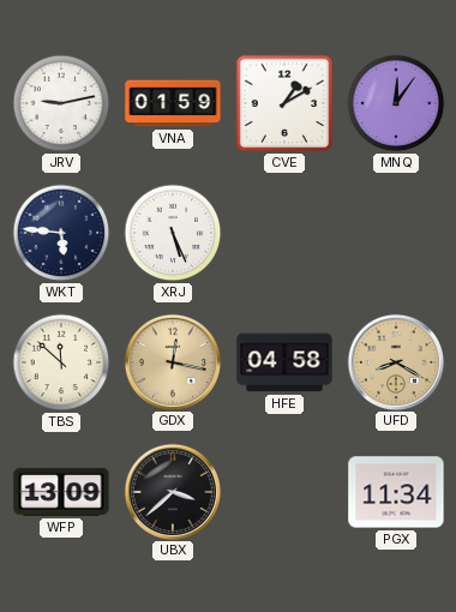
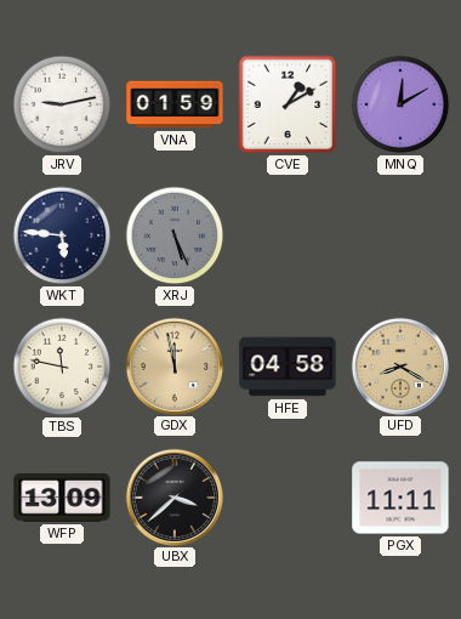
MNQ: 12:06 -> 12:10
XRJ dial: white -> grey
TBS: 11:52 -> 11:47
GDX: 12:17 -> 11:58
PGX: 11:34 -> 11:11
